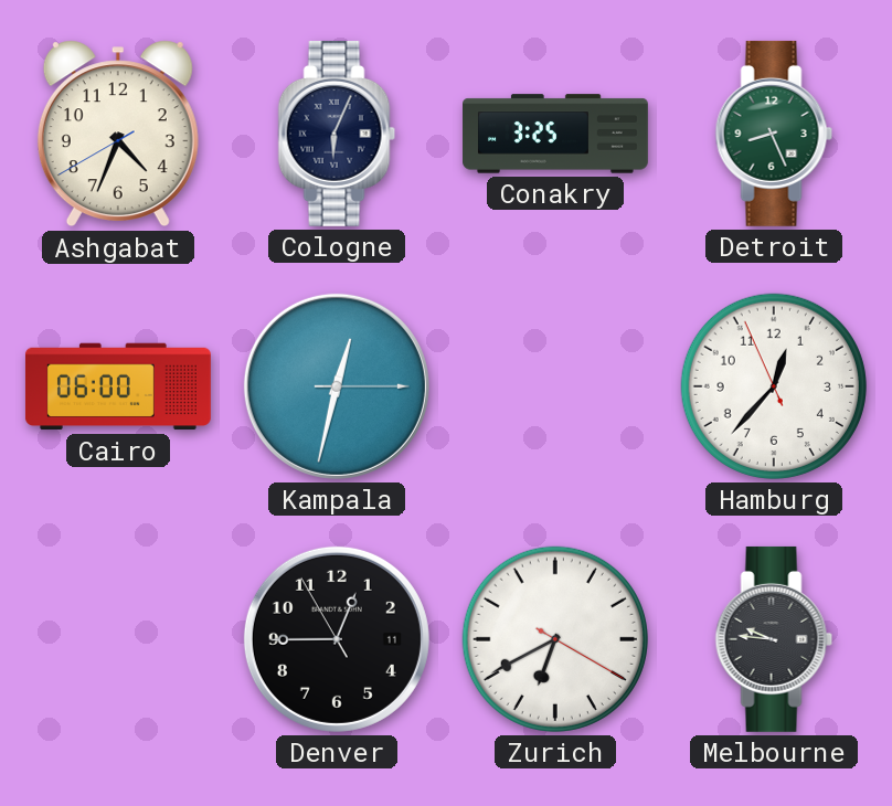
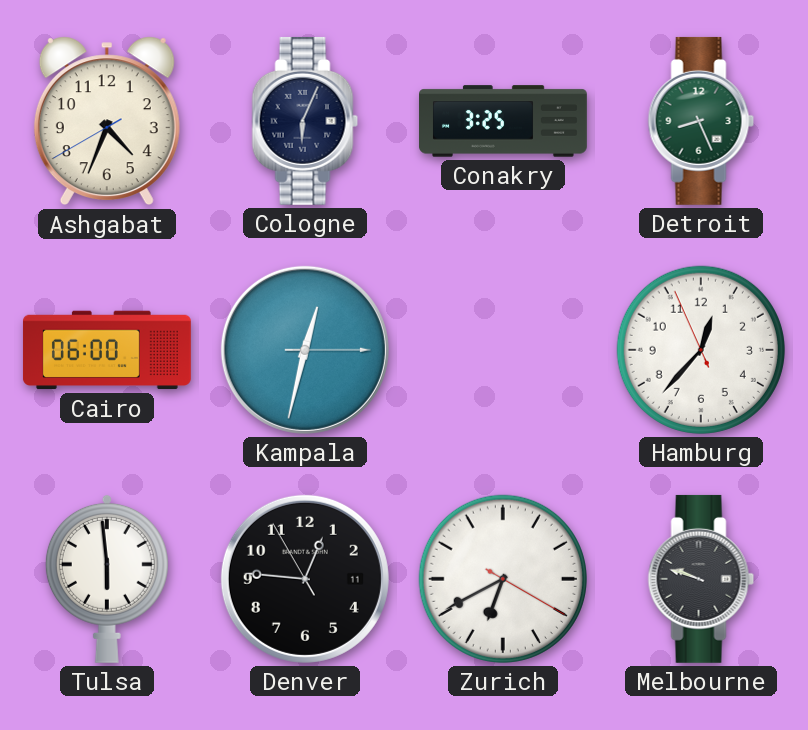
Tulsa: none -> 5:59
Denver: 12:44 -> 12:45
Melbourne: 9:46 -> 9:48
